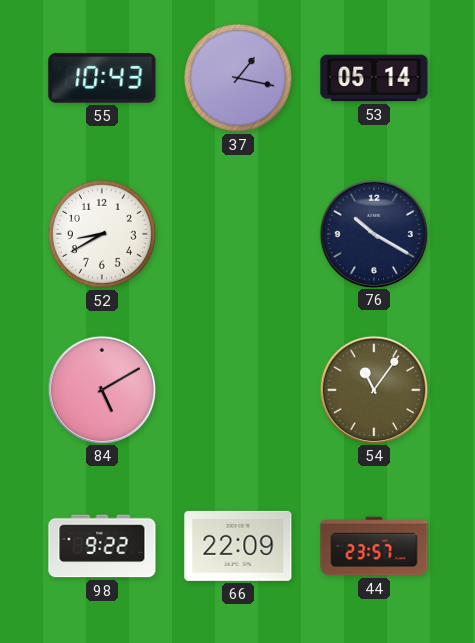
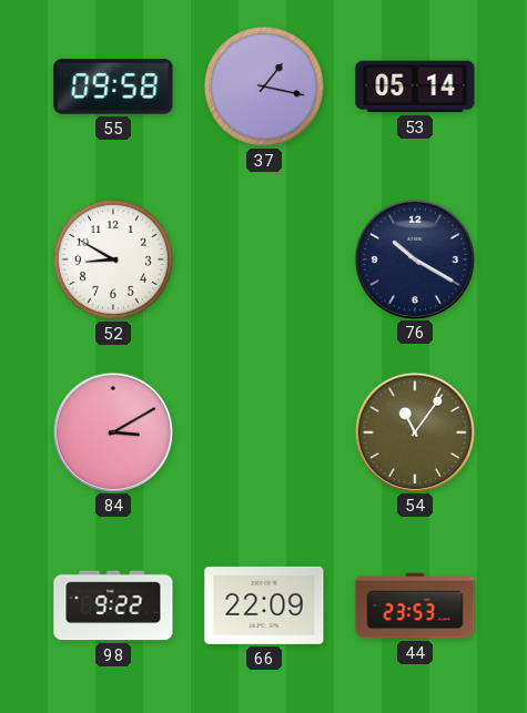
55: 10:43 -> 09:58
52: 8:40 -> 8:50
84: 5:10 -> 3:10
44: 23:57 -> 23:53
